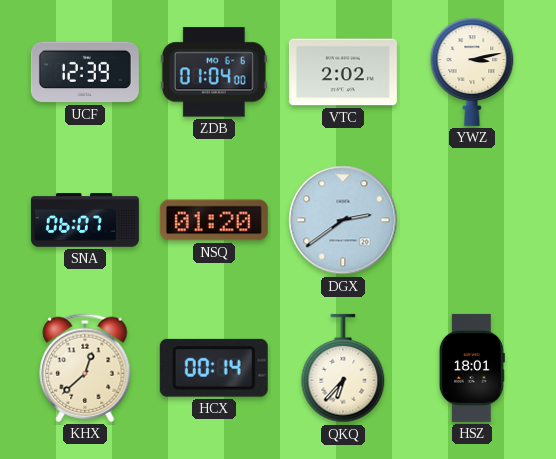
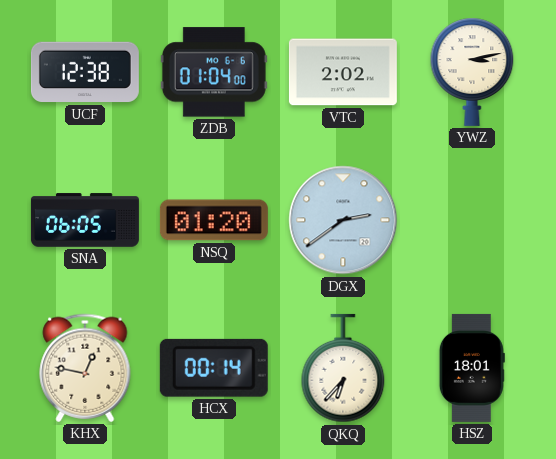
UCF: 12:39 -> 12:38
SNA: 06:07 -> 06:05
KHX: 12:38 -> 12:47
